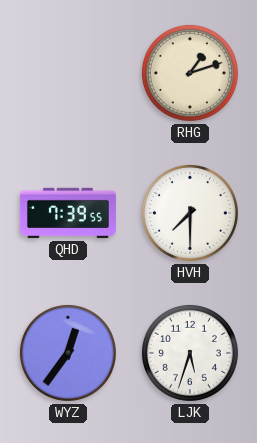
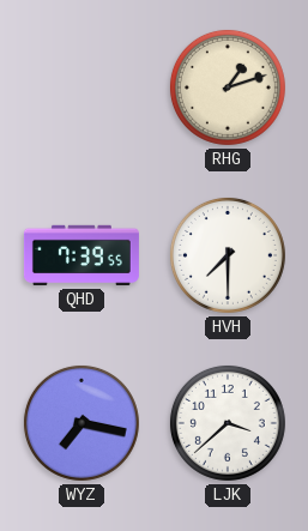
WYZ: 12:36 -> 7:17
LJK: 5:33 -> 3:38
